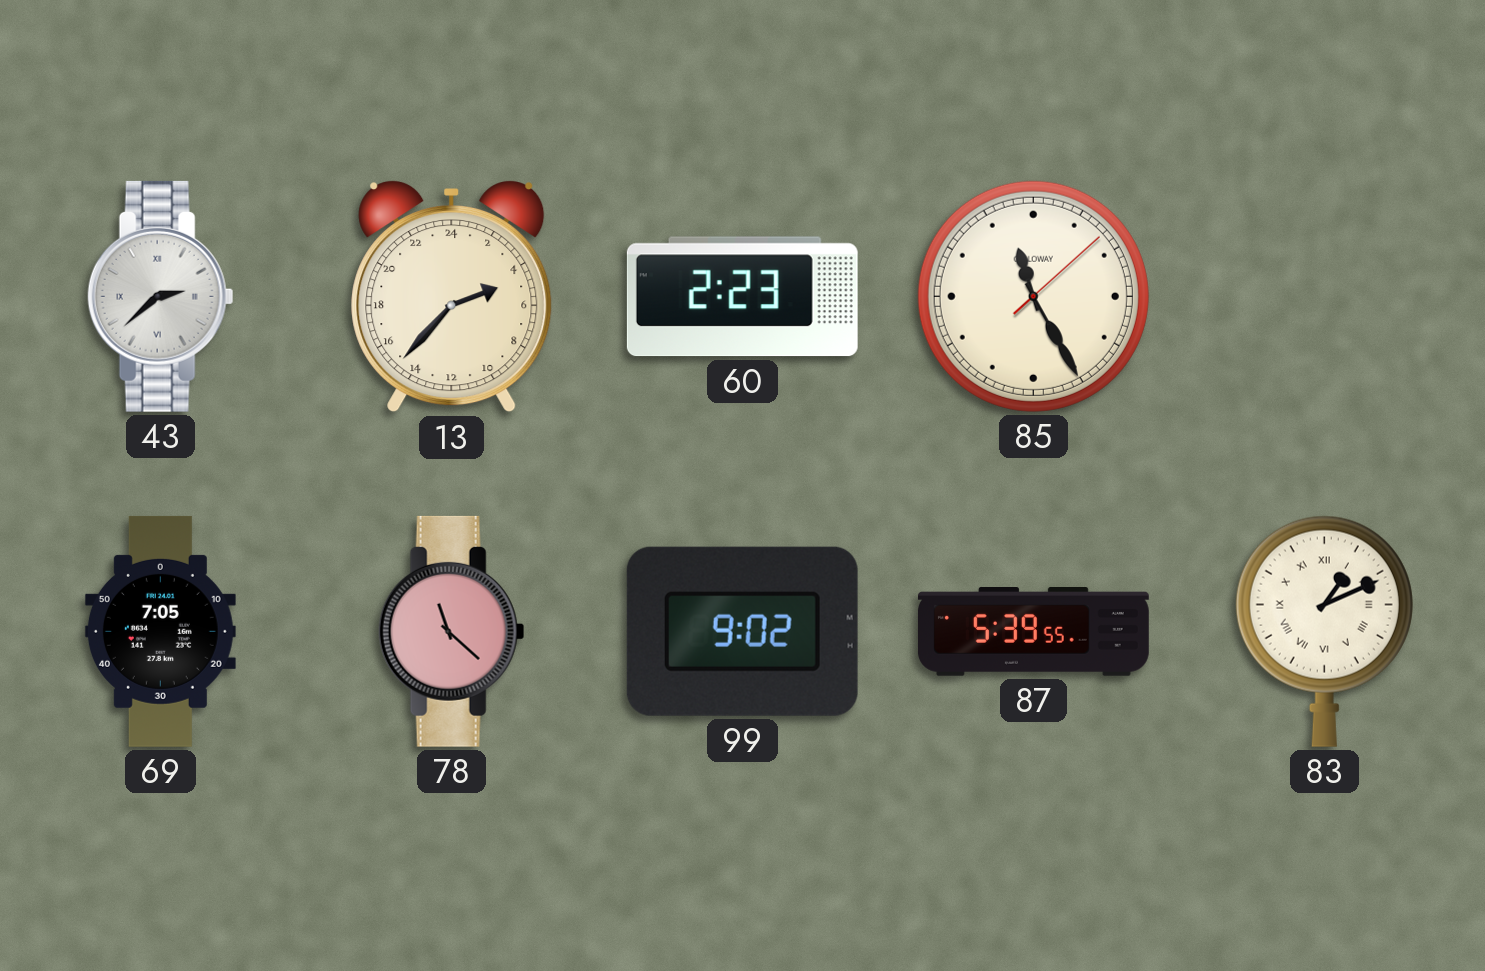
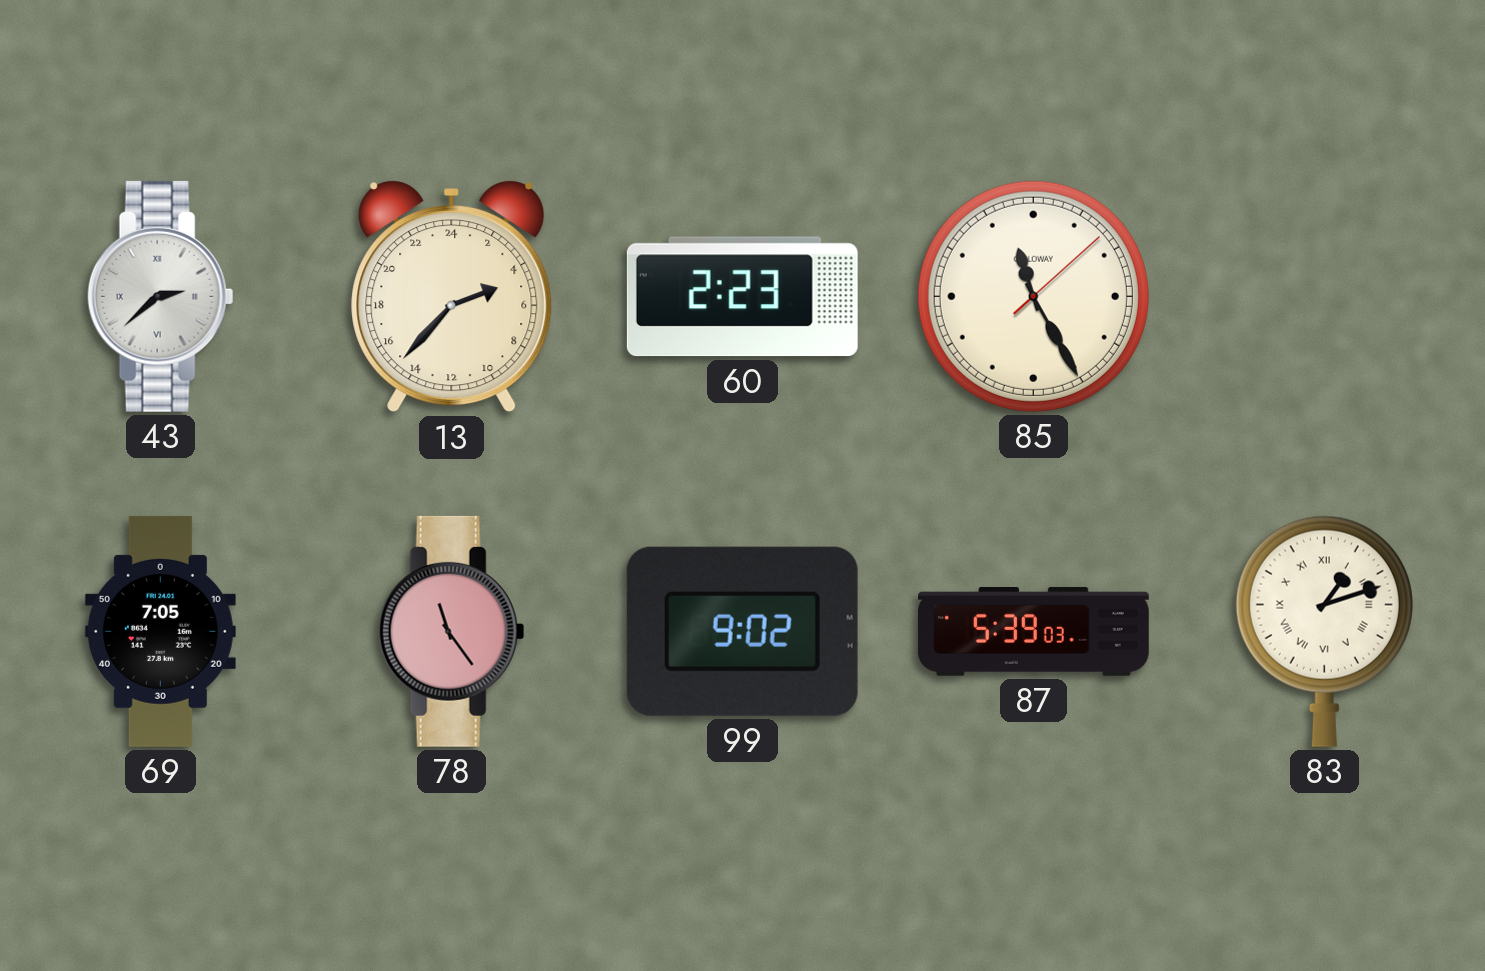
78: 11:22 -> 11:24
87: 5:39:55 -> 5:39:03
83: 1:11 -> 1:12
